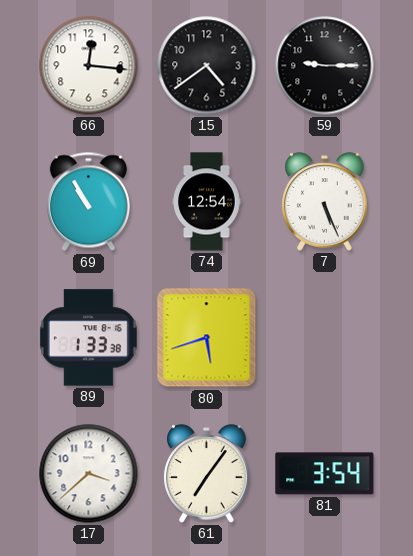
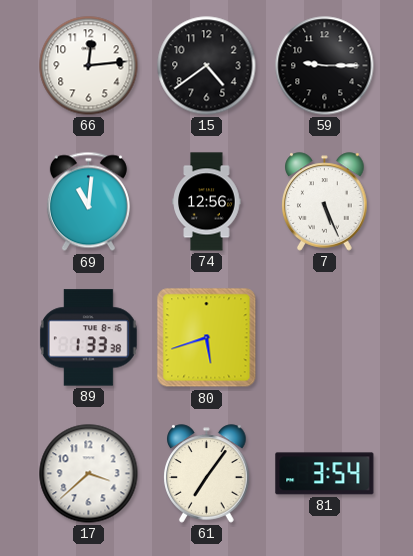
66: 12:16 -> 12:14
69: 10:55 -> 11:01
74: 12:54 -> 12:56
